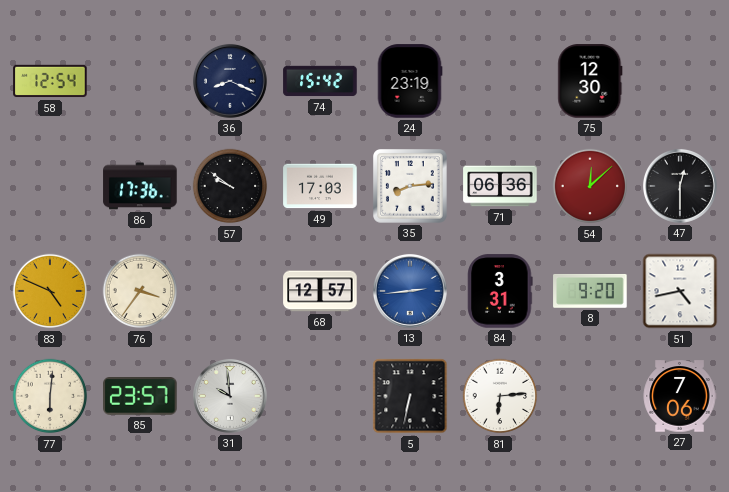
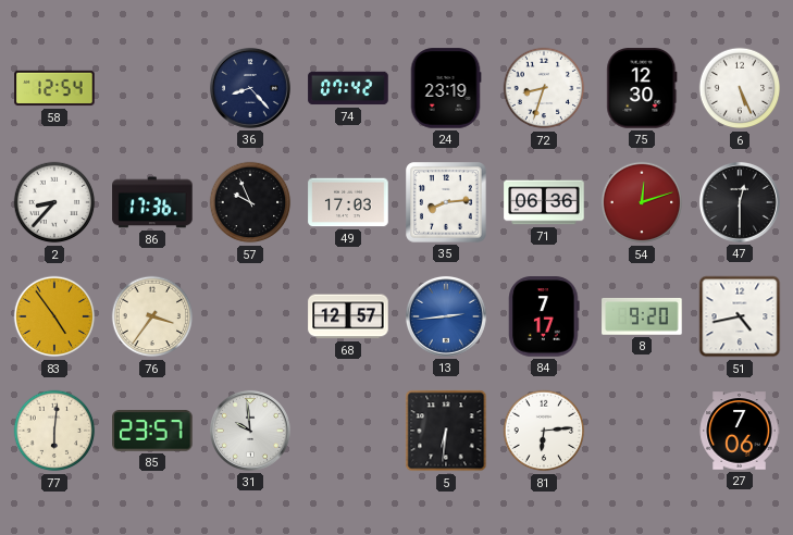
36: 8:19 -> 8:23
74: 15:42 -> 07:42
72: none -> 8:33
6: none -> 5:26
2: none -> 8:37
57: 9:51 -> 9:56
54: 12:08 -> 12:12
83: 4:49 -> 4:54
84: 3:31 -> 7:17
5: 6:32 -> 6:31
